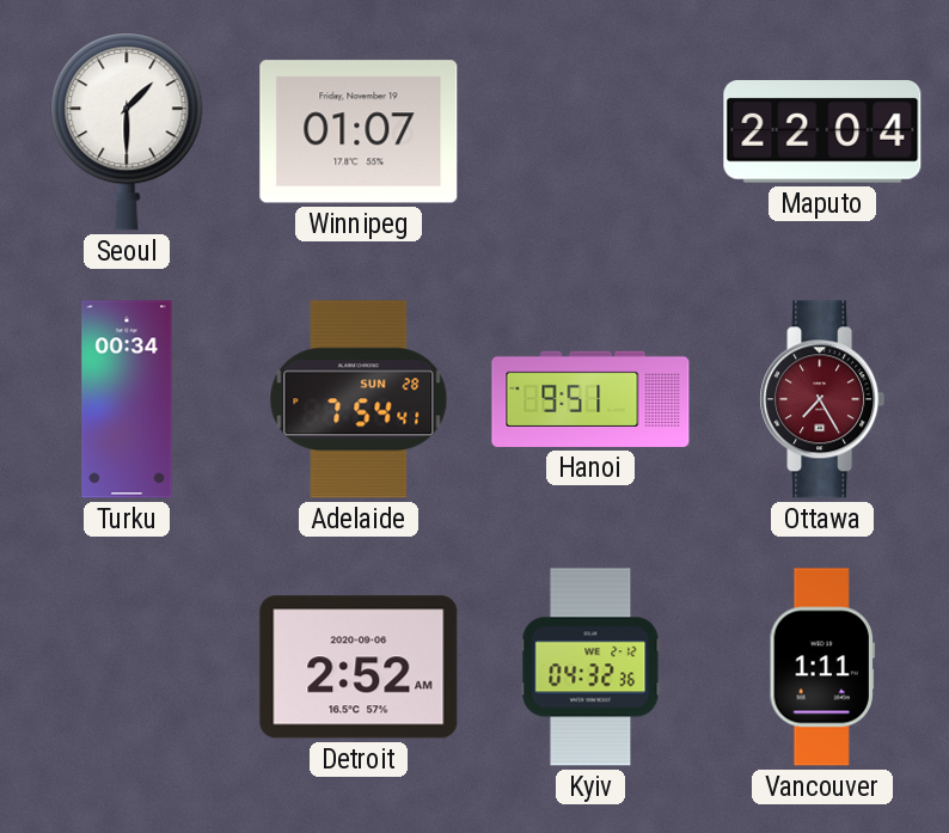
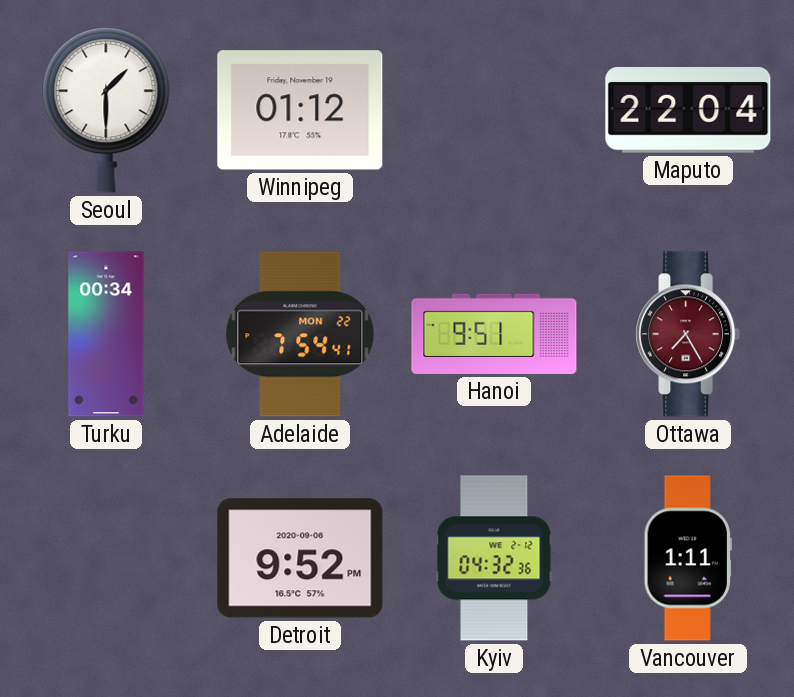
Winnipeg: 01:07 -> 01:12
Adelaide date: SUN 28 -> MON 22
Detroit: 2:52 -> 9:52
